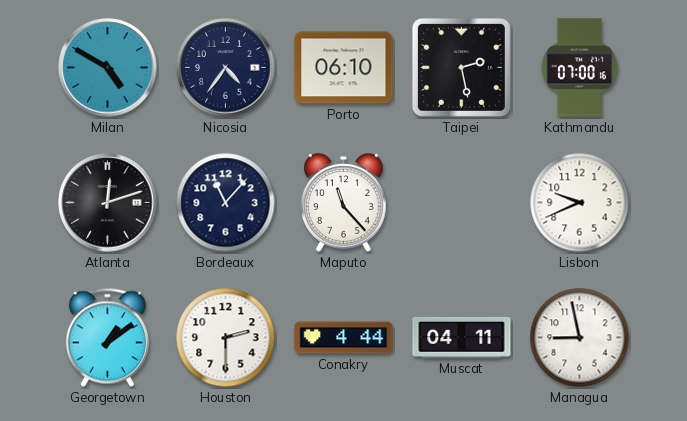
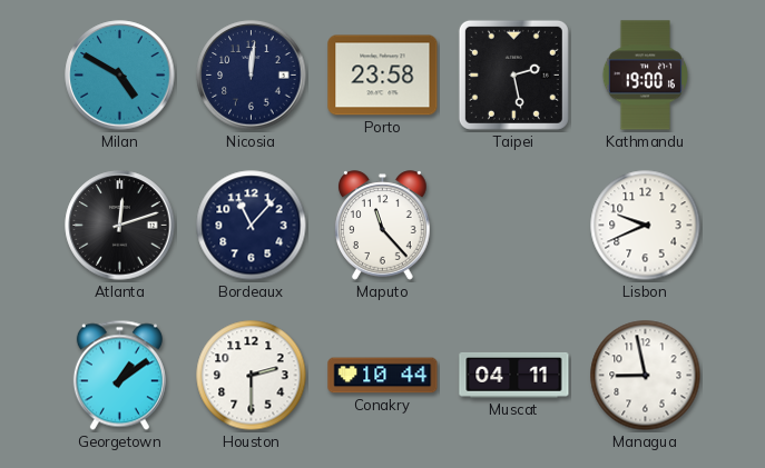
Nicosia: 4:36 -> 12:01
Porto: 06:10 -> 23:58
Kathmandu: 07:00 -> 19:00
Conakry: 4:44 -> 10:44
